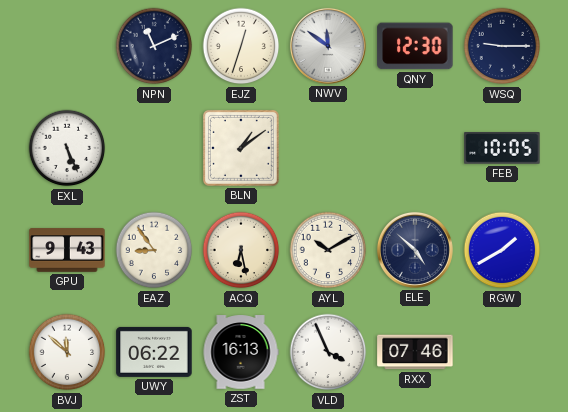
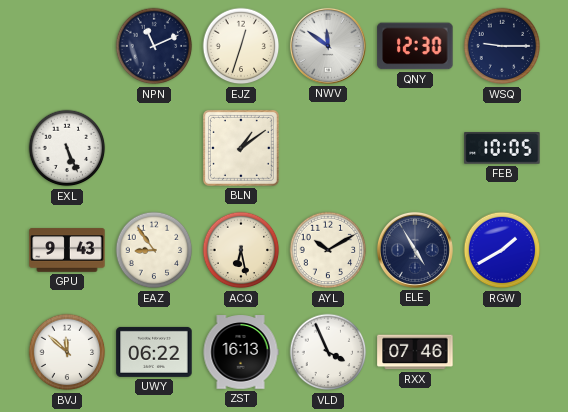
ELE: 4:52 -> 4:55
